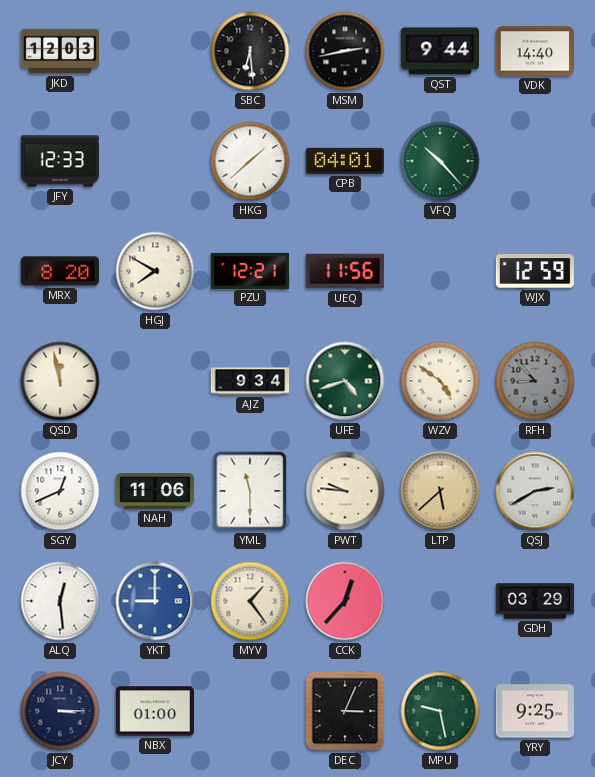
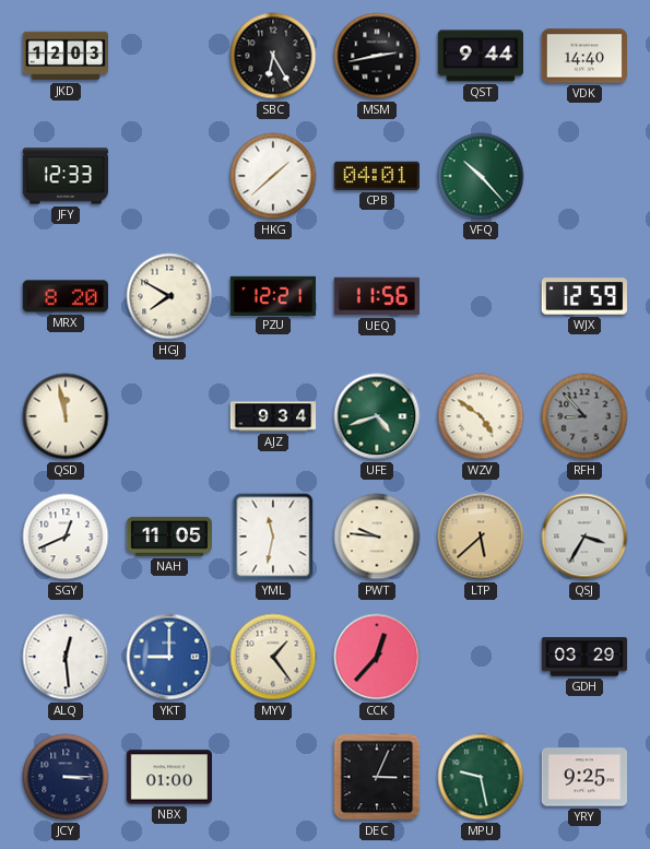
SBC: 6:29 -> 6:25
NAH: 11:06 -> 11:05
YML: 11:30 -> 11:32
QSJ: 2:40 -> 3:35
